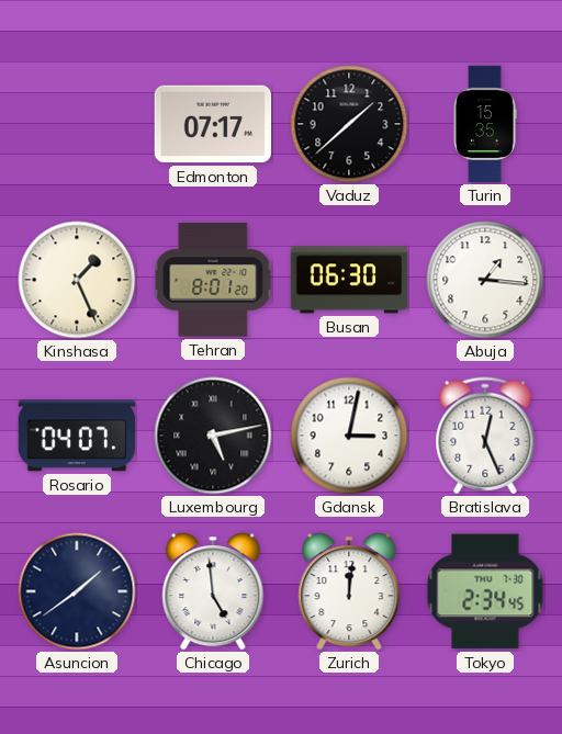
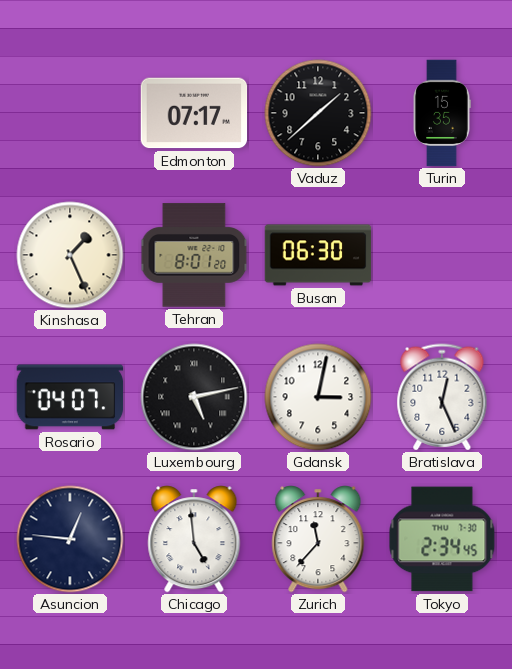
Abuja: 1:16 -> none
Asuncion: 1:39 -> 12:46
Zurich: 12:01 -> 11:37
